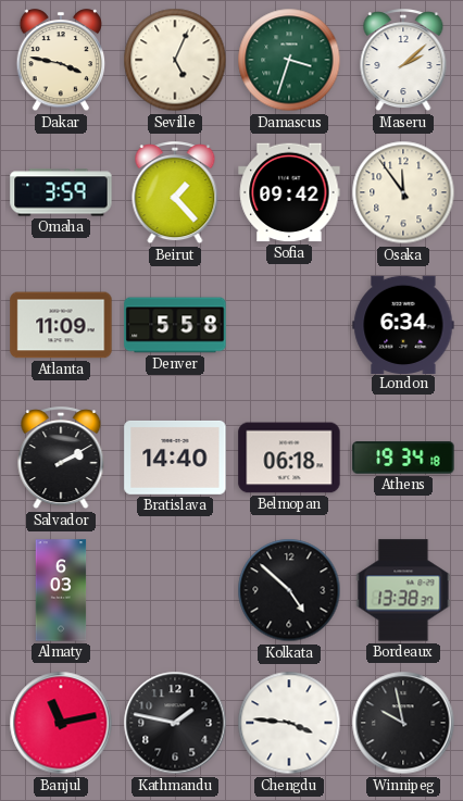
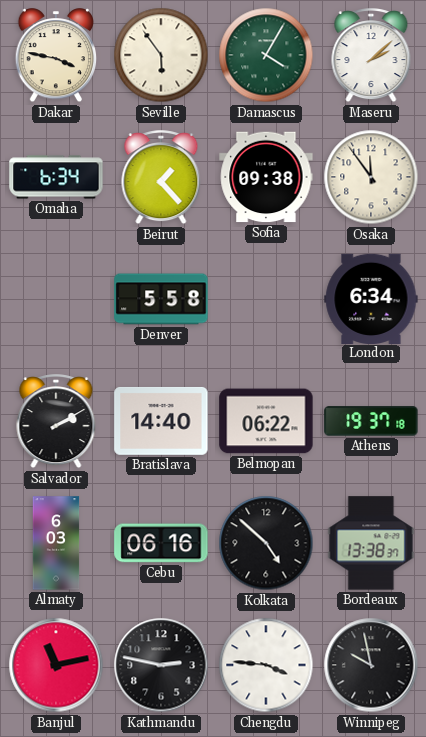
Seville: 5:04 -> 5:54
Damascus: 3:33 -> 4:05
Omaha: 3:59 -> 6:34
Sofia: 09:42 -> 09:38
Atlanta: 11:09 -> none
Belmopan: 06:18 -> 06:22
Athens: 19:34 -> 19:37
Cebu: none -> 06:16
Kathmandu: 1:47 -> 2:47
